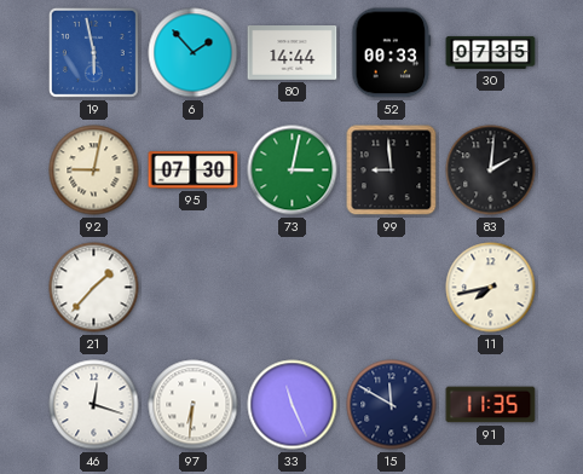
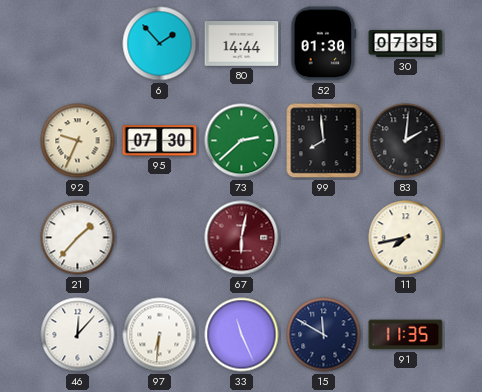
19: 5:58 -> none
52: 00:33 -> 01:30
92: 9:02 -> 9:34
73: 3:02 -> 2:38
99: 8:59 -> 7:59
67: none -> 6:02
46: 12:18 -> 12:07
